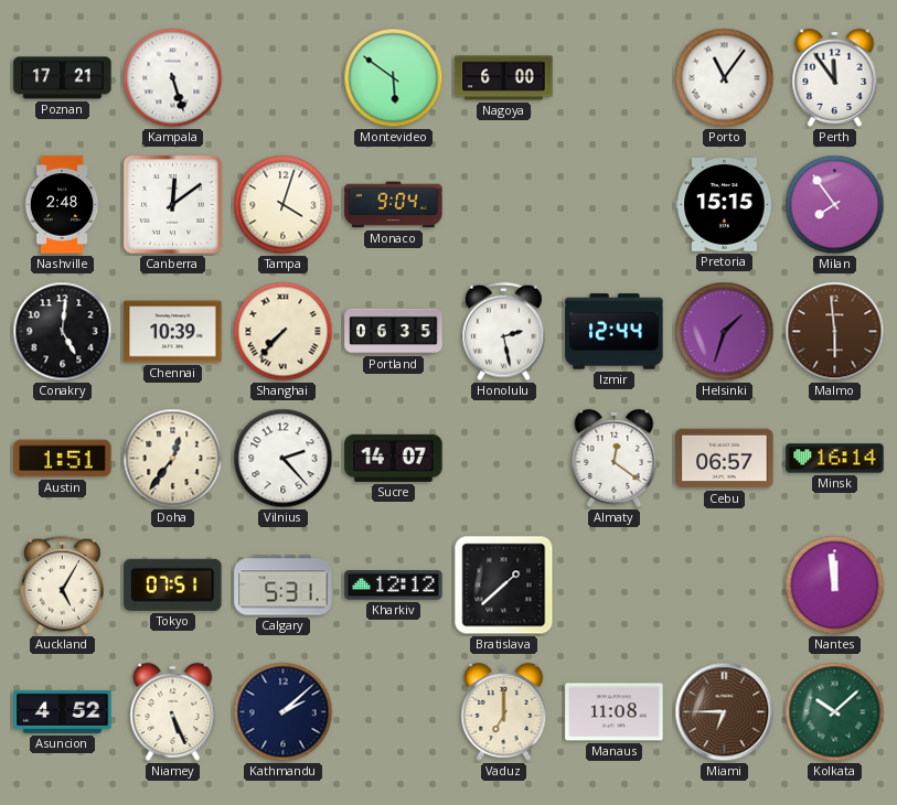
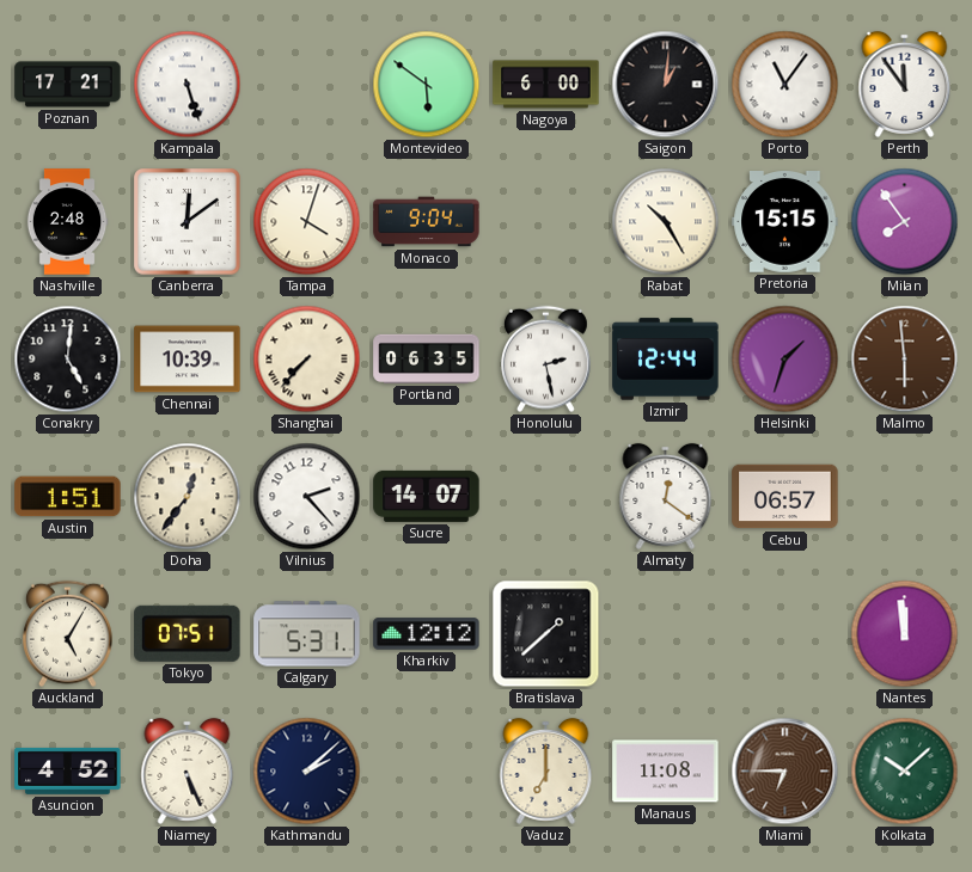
Saigon: none -> 1:01
Rabat: none -> 10:25
Minsk: 16:14 -> none
